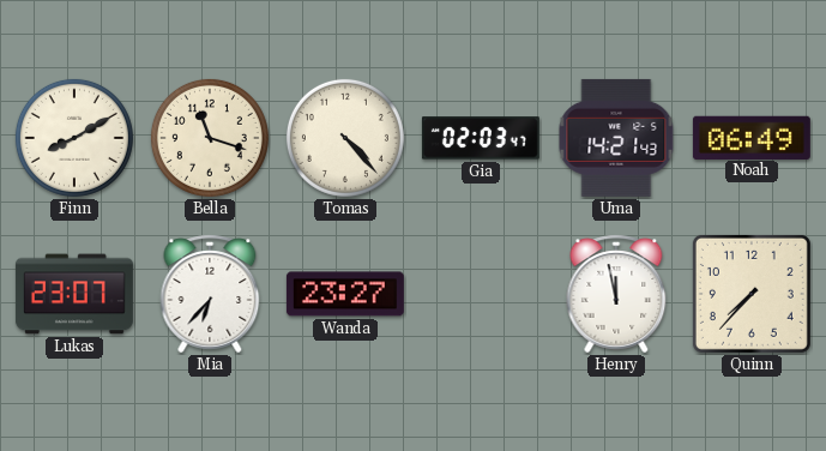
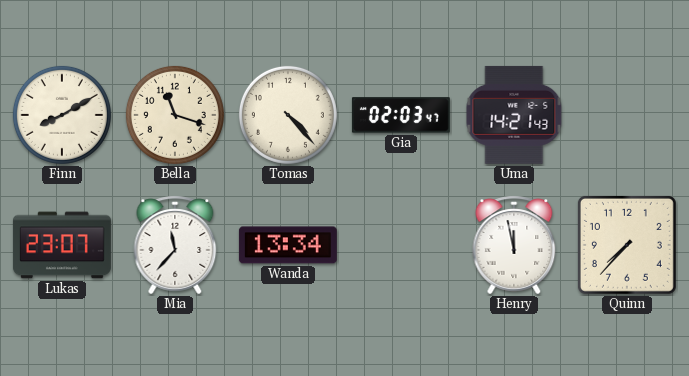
Noah: 06:49 -> none
Mia: 6:37 -> 11:37
Wanda: 23:27 -> 13:34
